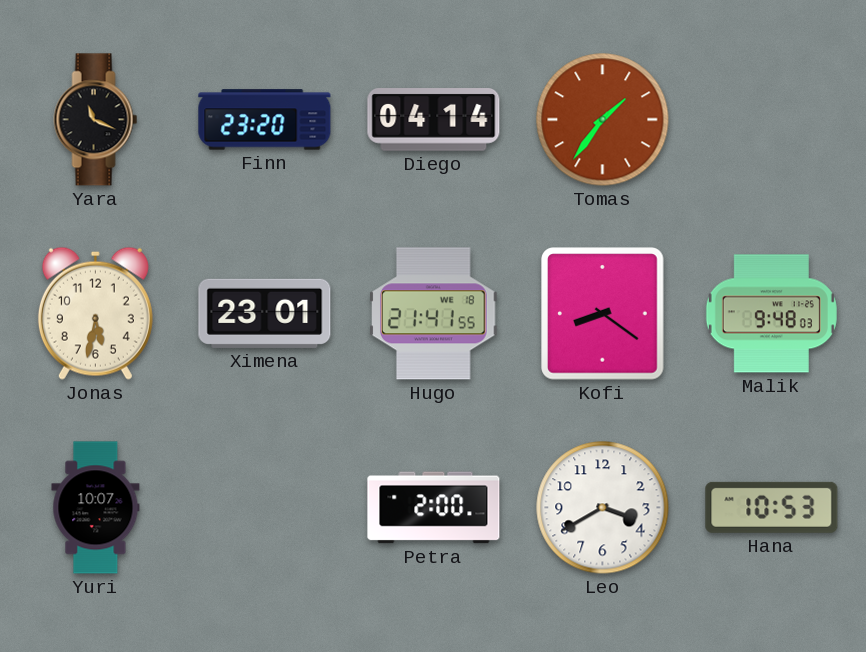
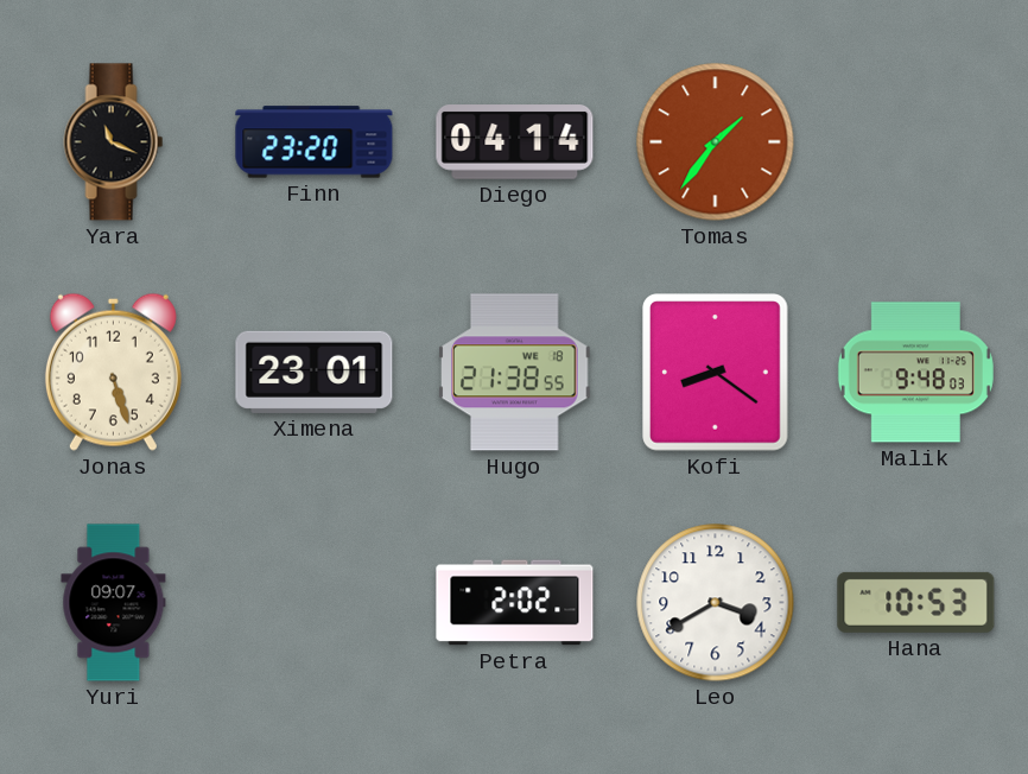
Jonas: 5:32 -> 5:27
Hugo: 21:41 -> 21:38
Yuri: 10:07 -> 09:07
Petra: 2:00 -> 2:02
